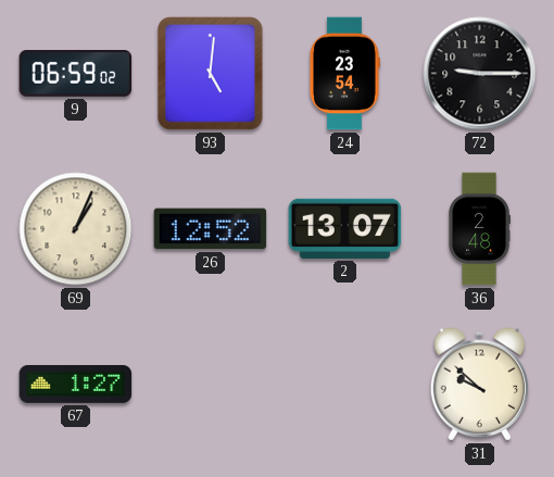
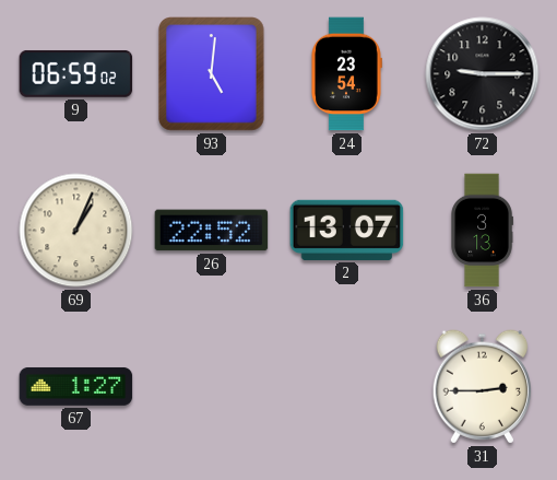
26: 12:52 -> 22:52
36: 2:48 -> 3:13
31: 9:52 -> 2:45
